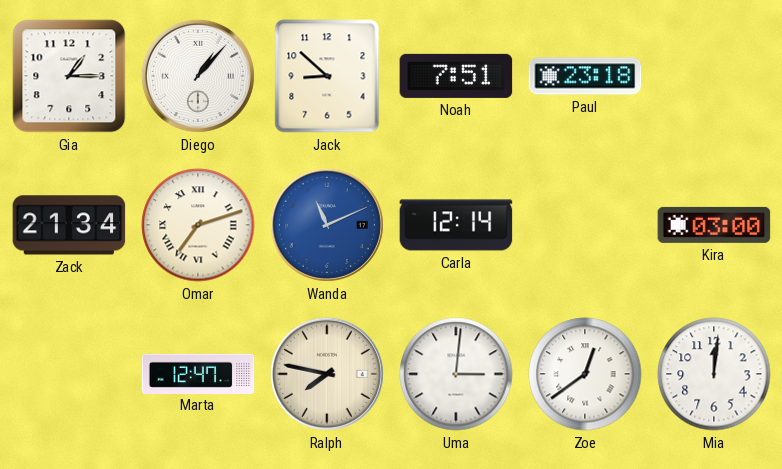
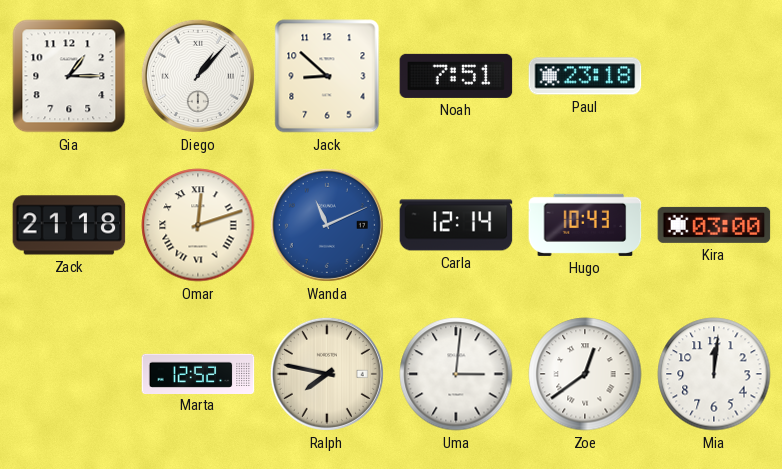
Zack: 21:34 -> 21:18
Omar: 7:12 -> 12:12
Hugo: none -> 10:43
Marta: 12:47 -> 12:52
